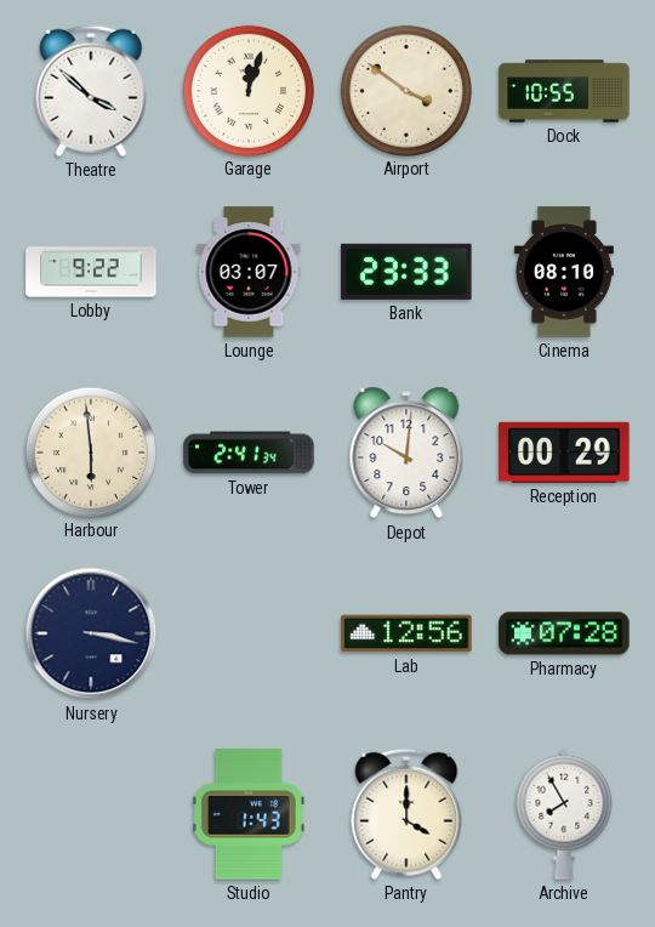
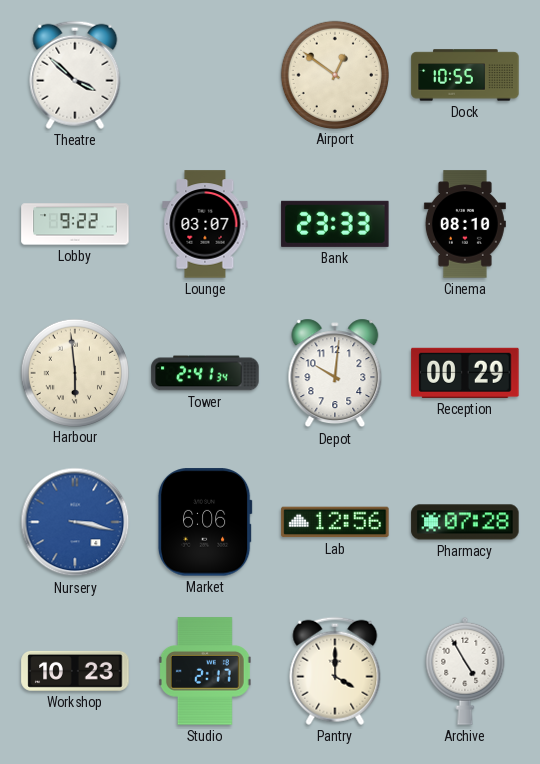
Garage: 12:03 -> none
Airport: 3:51 -> 12:51
Nursery dial: navy -> blue
Market: none -> 6:06
Workshop: none -> 10:23
Studio: 1:43 -> 2:17
Archive: 7:55 -> 4:55
